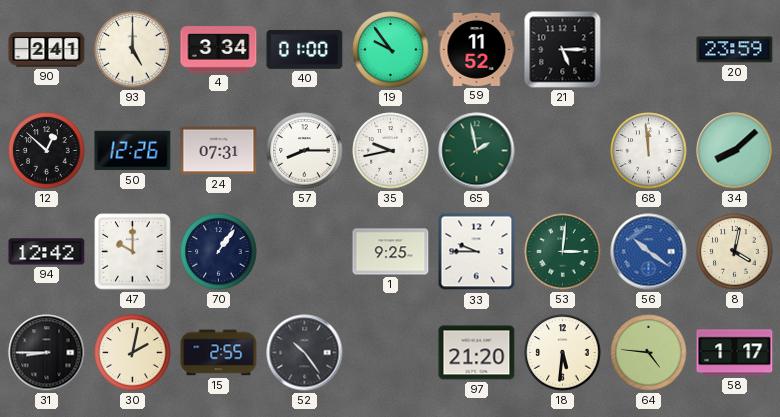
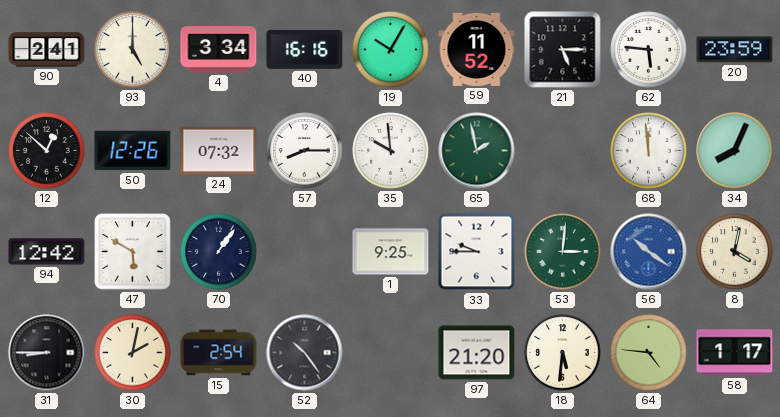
40: 01:00 -> 16:16
19: 9:54 -> 10:05
62: none -> 5:46
24: 07:31 -> 07:32
35: 9:43 -> 9:59
34: 8:08 -> 8:04
47: 10:00 -> 5:50
15: 2:55 -> 2:54
